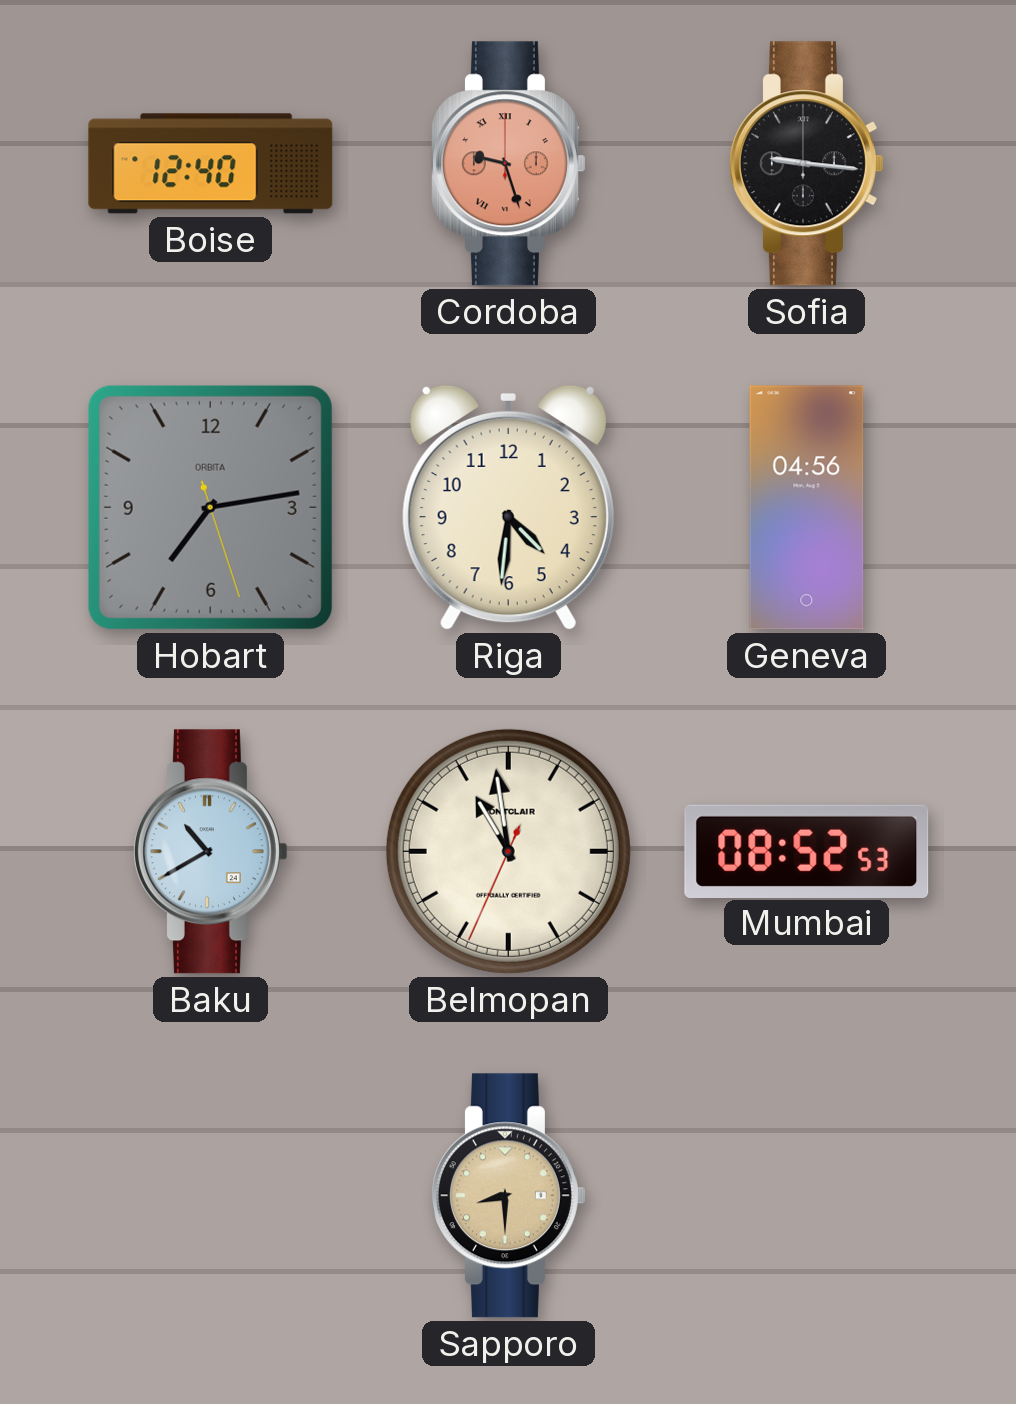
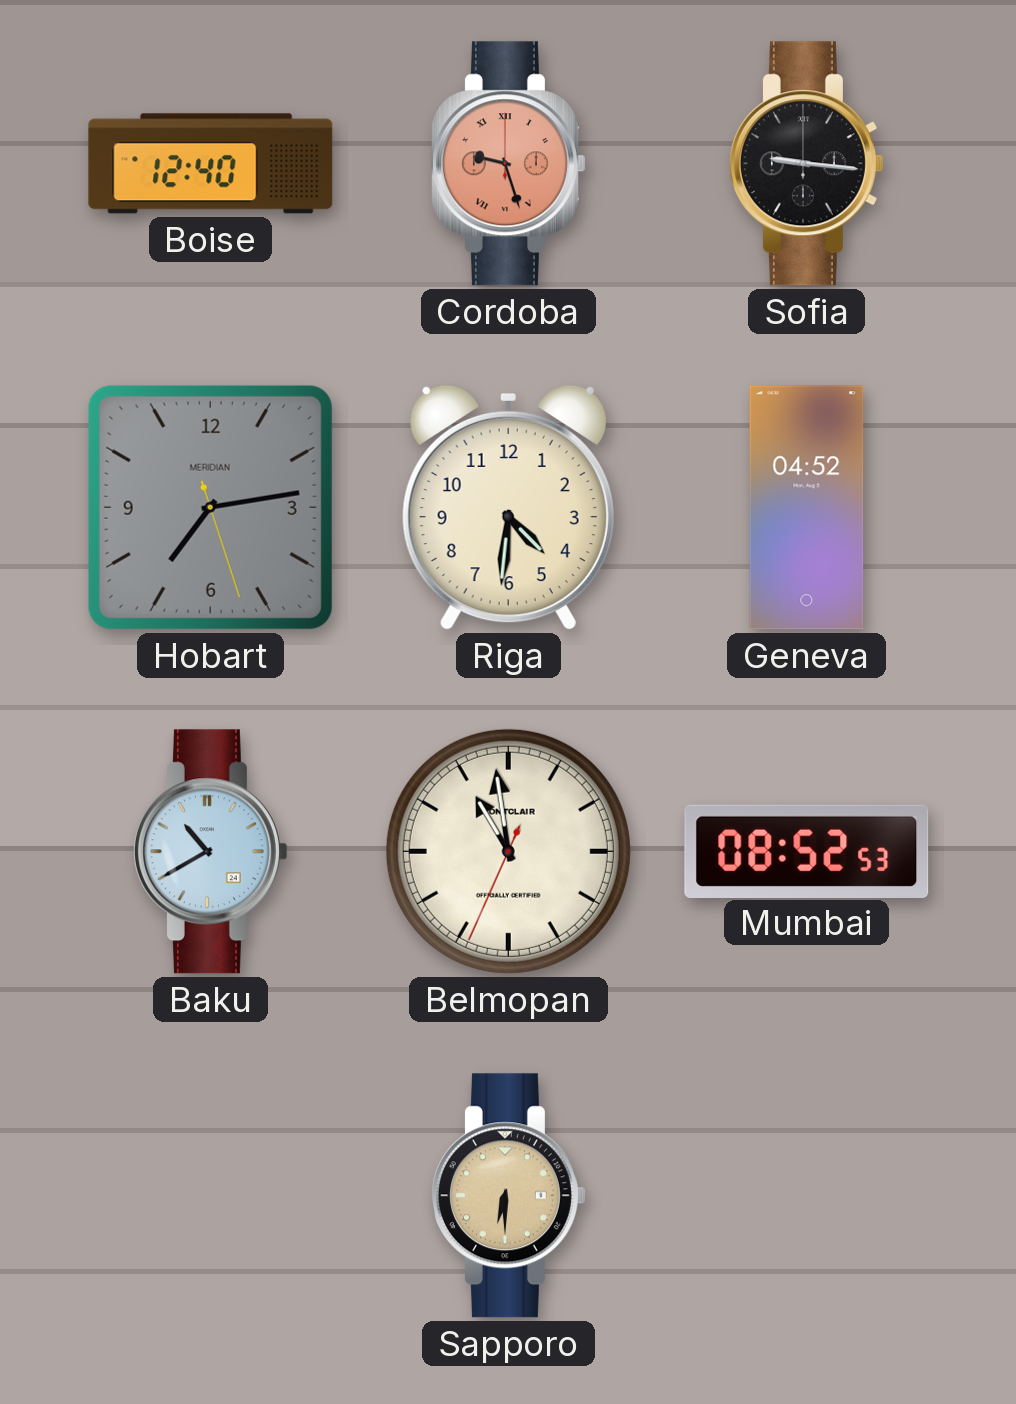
Hobart brand: ORBITA -> MERIDIAN
Geneva: 04:56 -> 04:52
Sapporo: 8:30 -> 6:30
